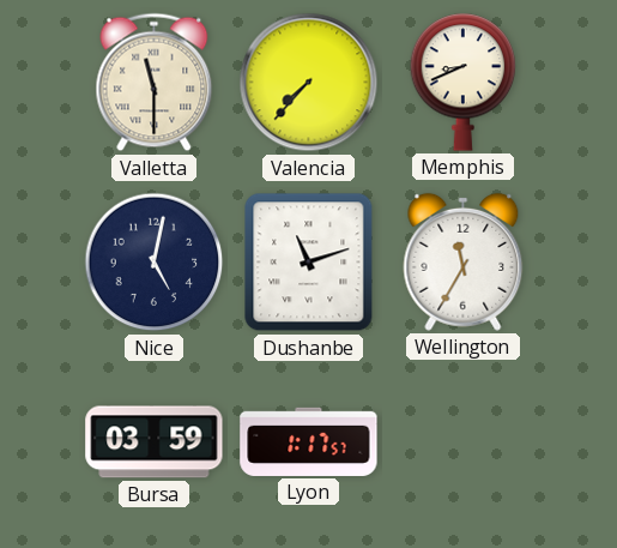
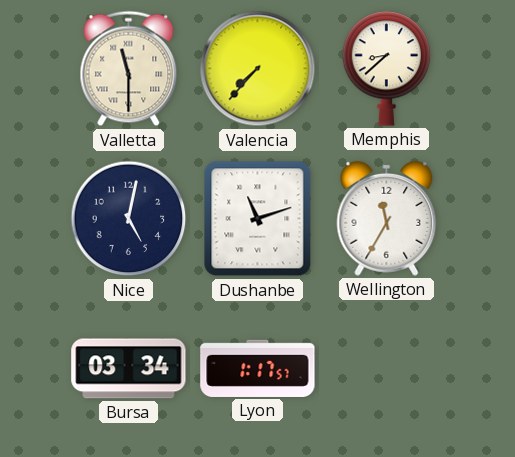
Memphis: 8:41 -> 8:38
Bursa: 03:59 -> 03:34
